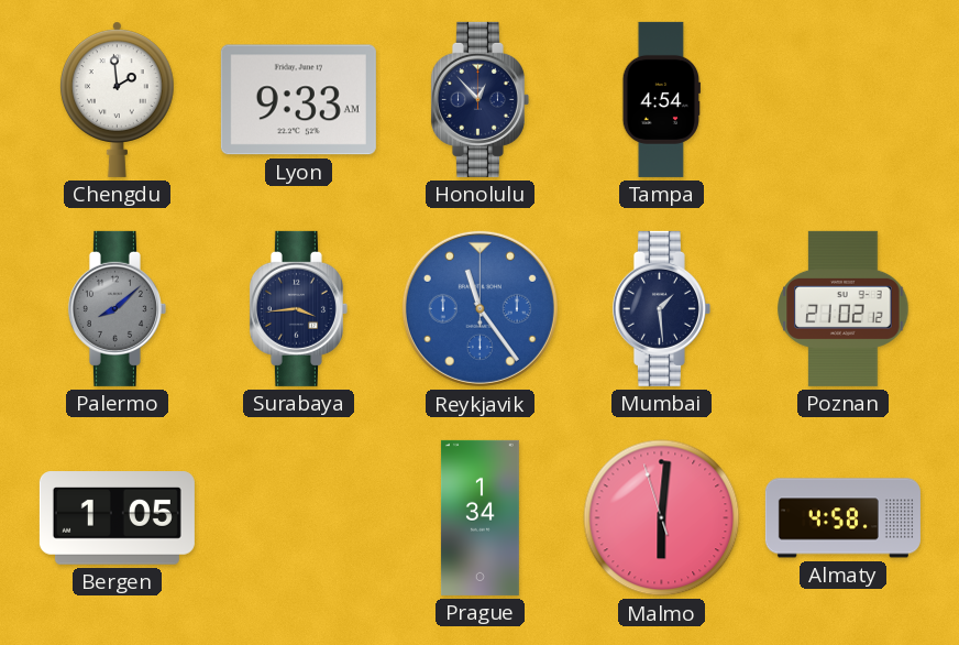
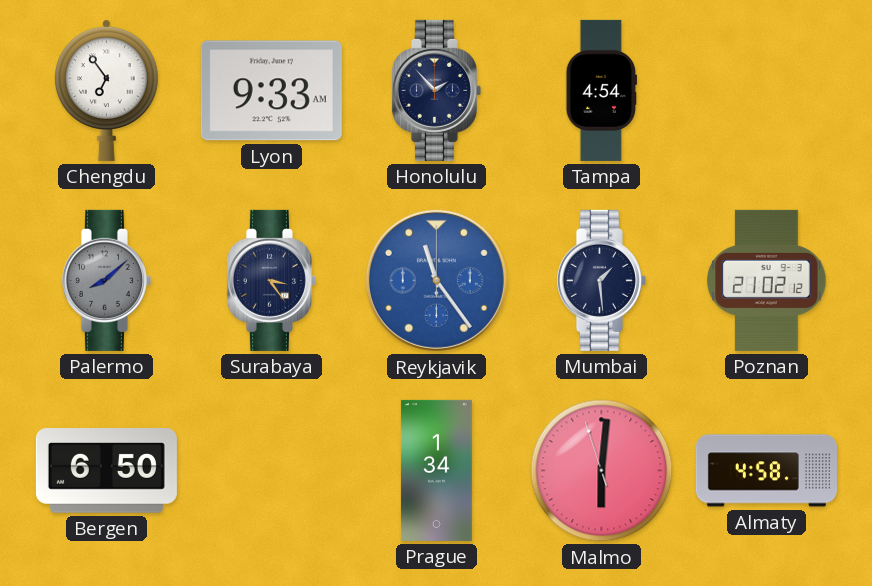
Chengdu: 1:59 -> 6:54
Honolulu: 12:53 -> 1:53
Surabaya: 3:44 -> 3:24
Bergen: 1:05 -> 6:50
